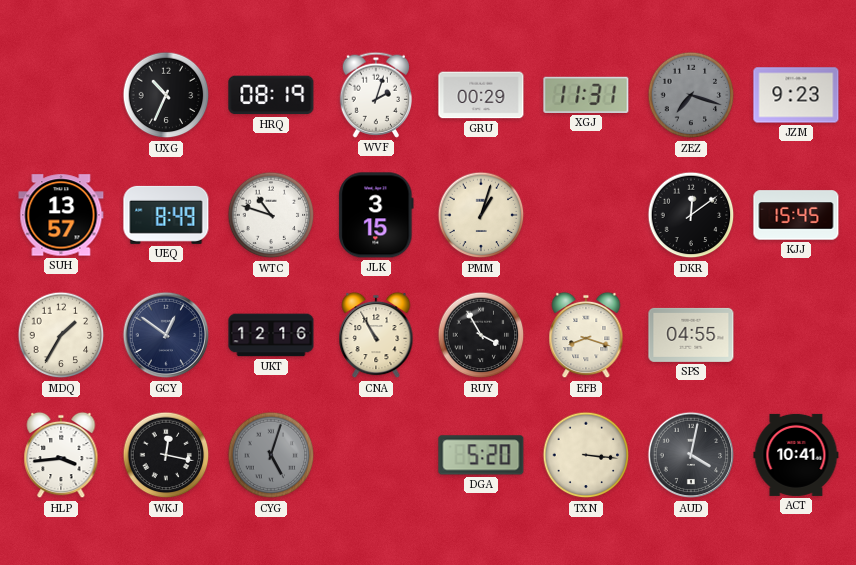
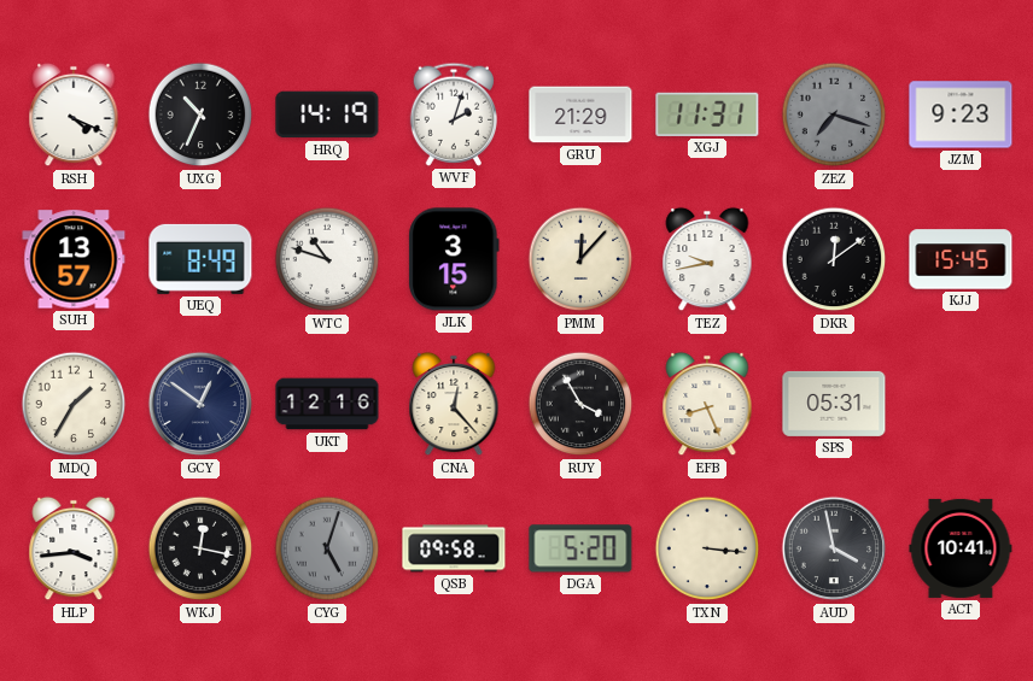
RSH: none -> 4:19
HRQ: 08:19 -> 14:19
GRU: 00:29 -> 21:29
PMM: 1:03 -> 12:07
TEZ: none -> 9:43
CNA: 10:55 -> 12:23
EFB: 8:18 -> 8:26
SPS: 04:55 -> 05:31
QSB: none -> 09:58
AUD: 4:02 -> 3:58
